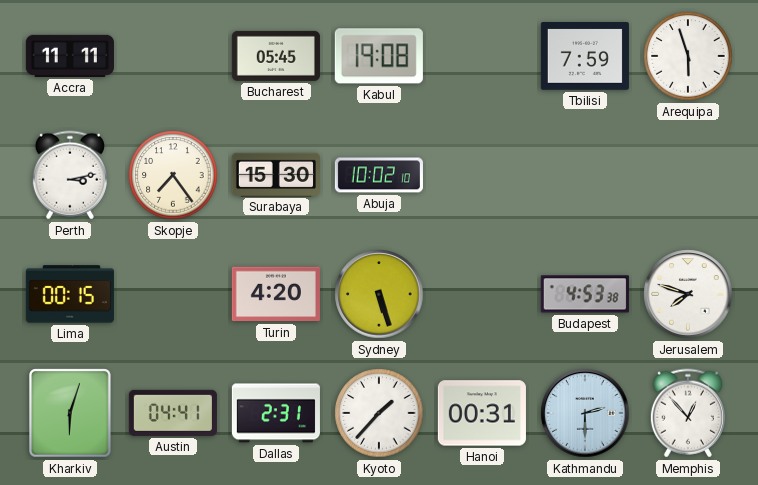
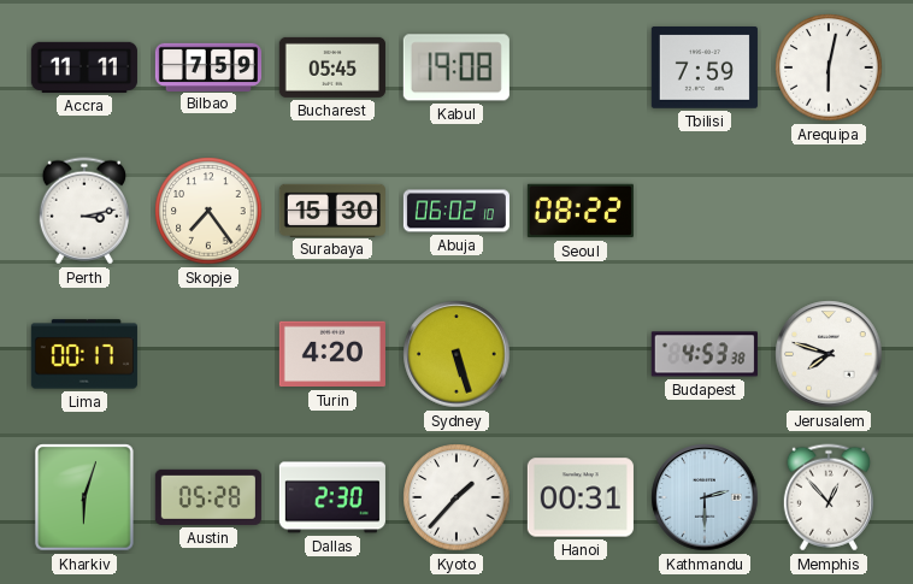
Bilbao: none -> 7:59
Arequipa: 5:57 -> 6:02
Abuja: 10:02 -> 06:02
Seoul: none -> 08:22
Lima: 00:15 -> 00:17
Austin: 04:41 -> 05:28
Dallas: 2:31 -> 2:30
